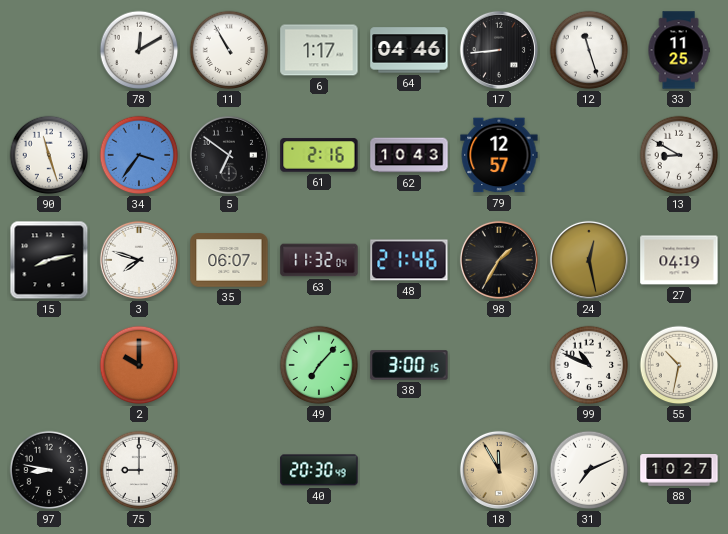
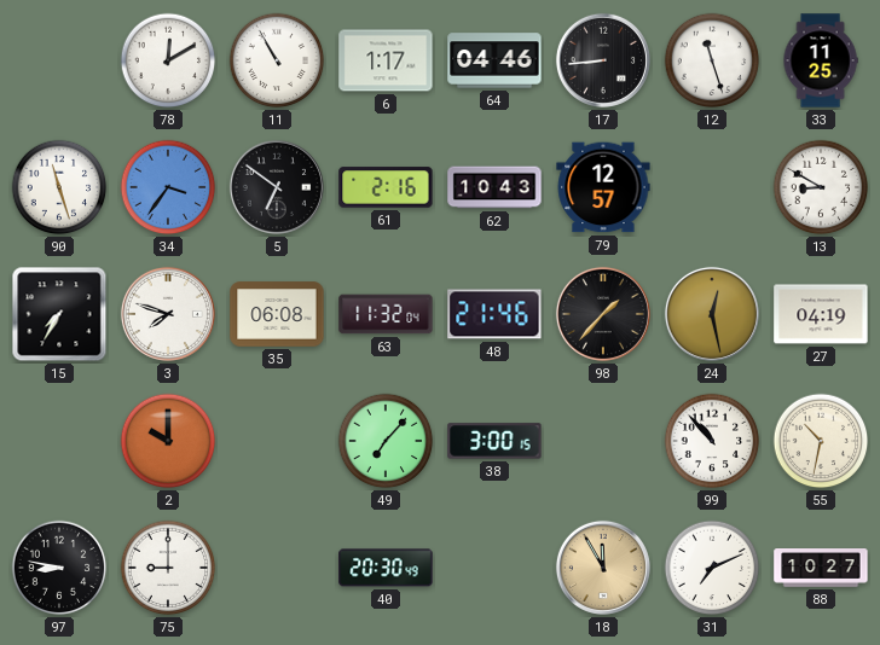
15: 8:13 -> 7:35
35: 06:07 -> 06:08
98: 1:35 -> 1:37
99: 10:49 -> 10:53
